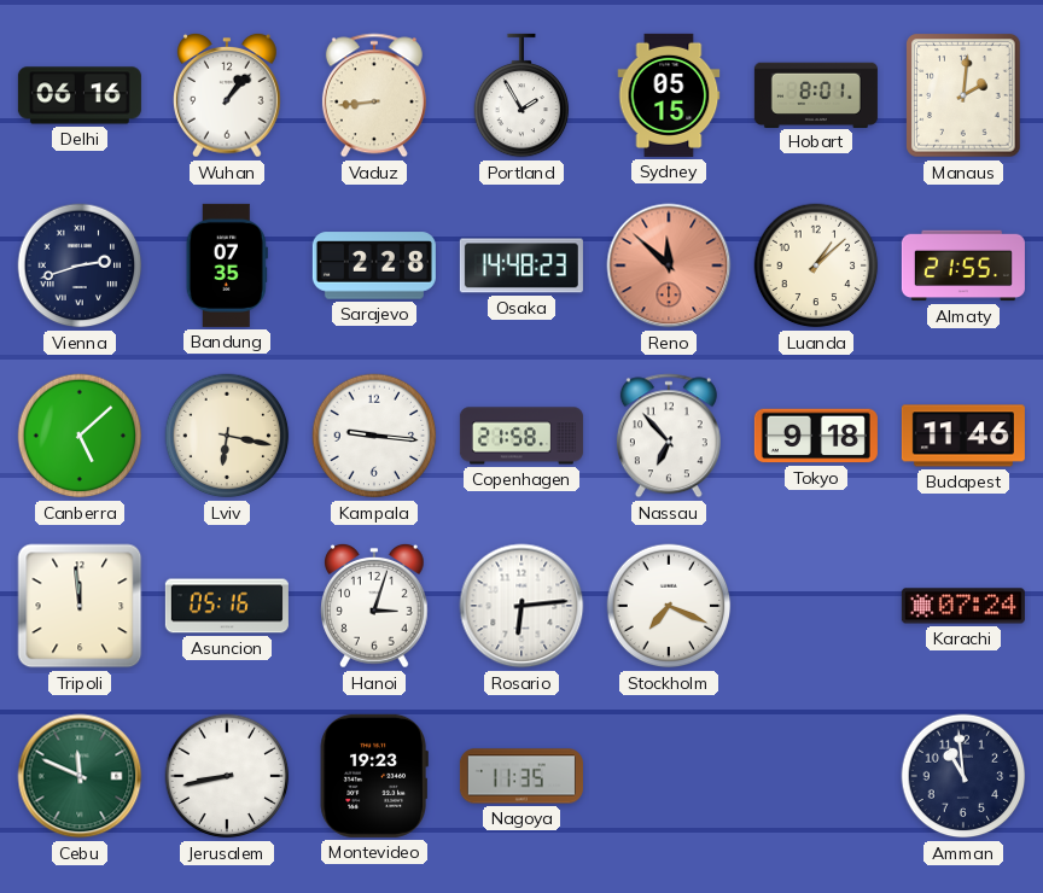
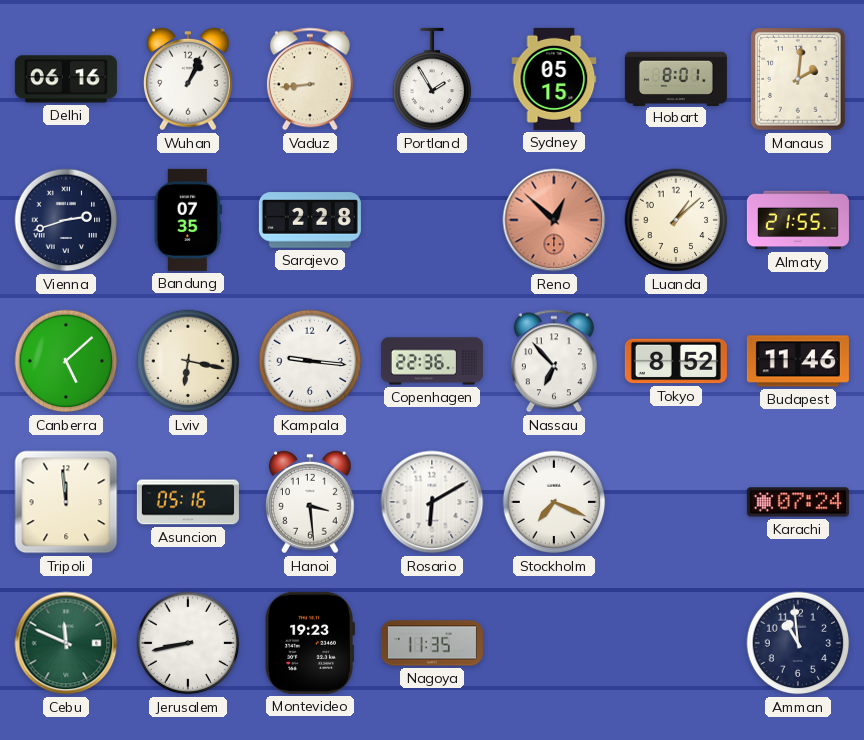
Wuhan: 1:07 -> 1:04
Osaka: 14:48 -> none
Reno: 11:52 -> 12:52
Copenhagen: 21:58 -> 22:36
Tokyo: 9:18 -> 8:52
Hanoi: 3:03 -> 3:29
Rosario: 6:14 -> 6:10
